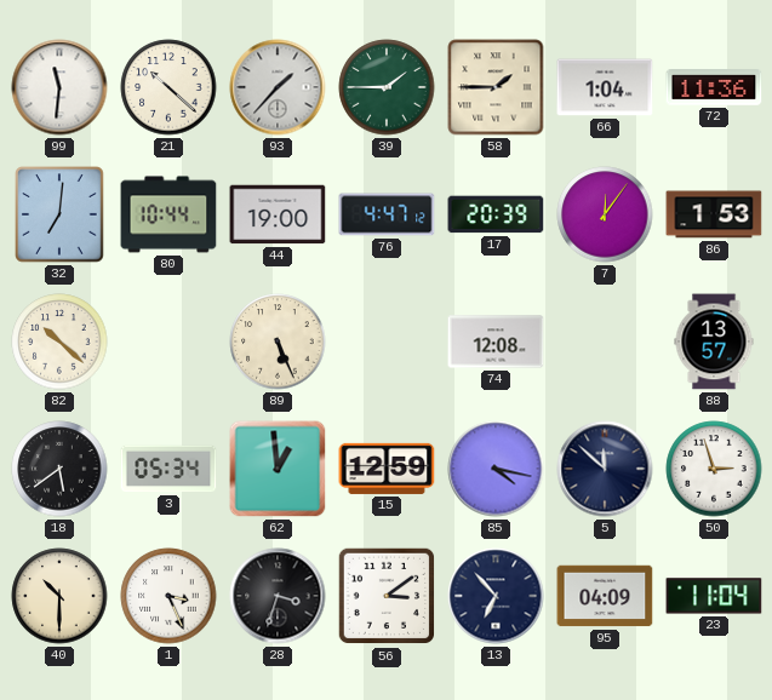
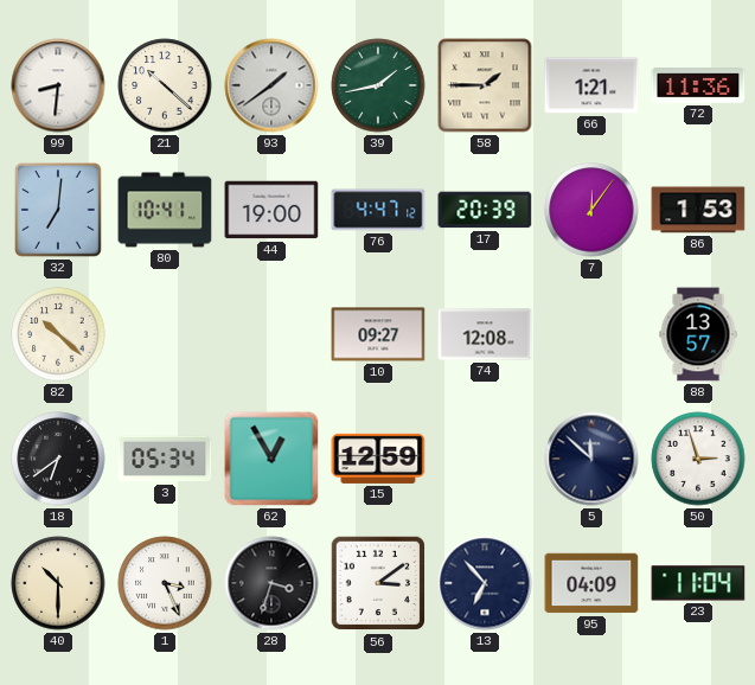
99: 11:31 -> 8:31
93: 1:37 -> 1:39
39: 1:45 -> 1:43
66: 1:04 -> 1:21
80: 10:44 -> 10:41
89: 5:26 -> none
10: none -> 09:27
18: 5:39 -> 6:39
62: 12:59 -> 12:55
85: 4:17 -> none
